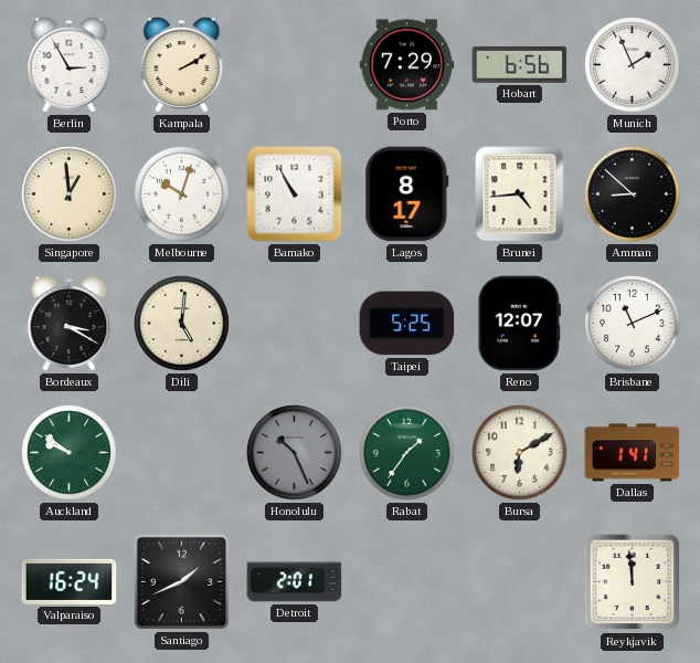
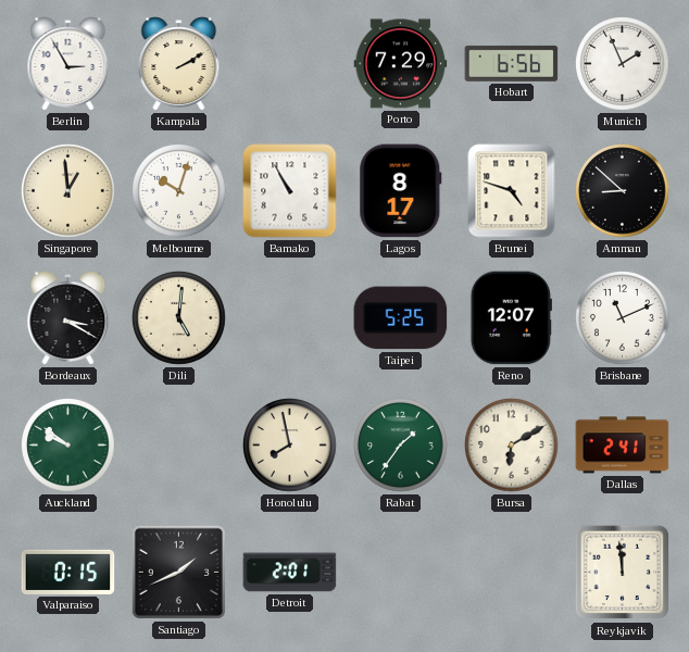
Brunei: 4:44 -> 4:48
Honolulu: 10:26 -> 7:58
Honolulu dial: grey -> cream
Dallas: 1:41 -> 2:41
Valparaiso: 16:24 -> 0:15
